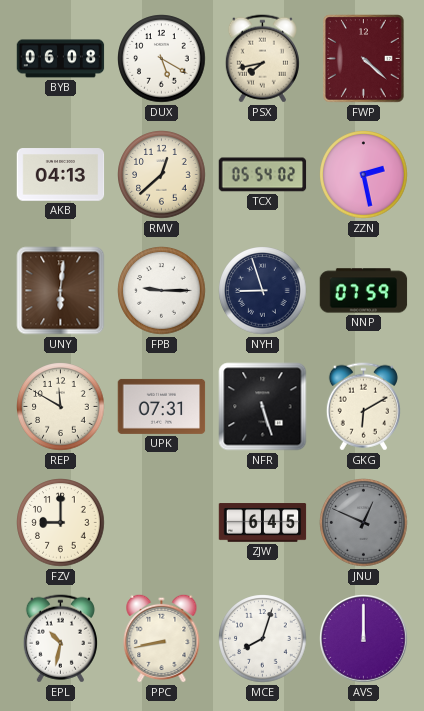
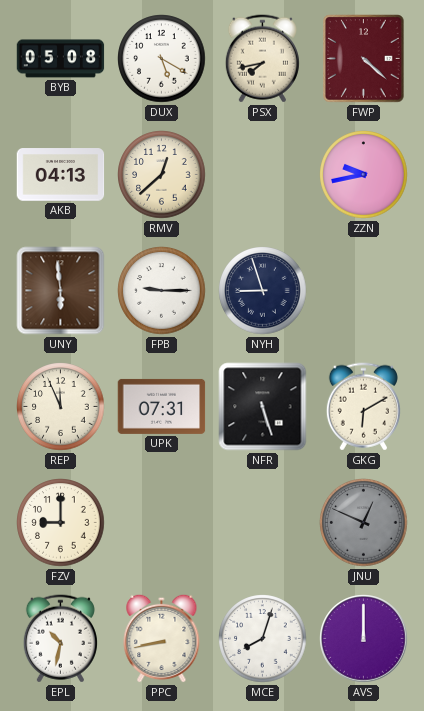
BYB: 06:08 -> 05:08
TCX: 05:54 -> none
ZZN: 2:28 -> 9:43
UNY: 6:01 -> 5:59
NNP: 07:59 -> none
REP: 11:50 -> 11:56
ZJW: 6:45 -> none
